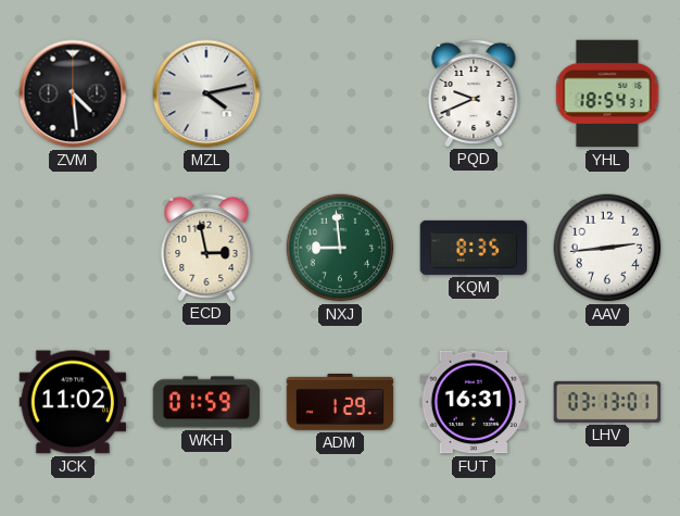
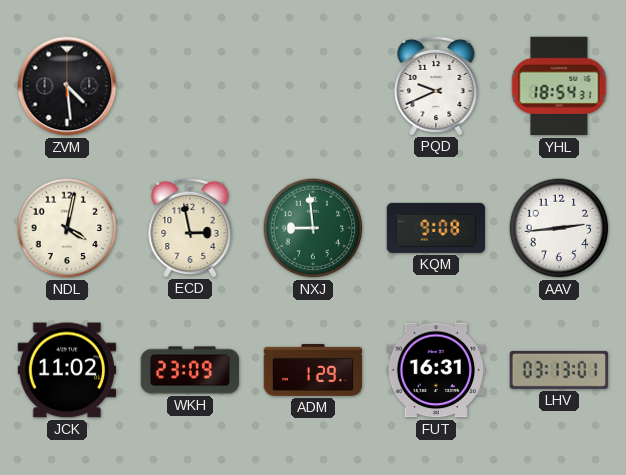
MZL: 4:13 -> none
NDL: none -> 4:02
KQM: 8:35 -> 9:08
WKH: 01:59 -> 23:09
